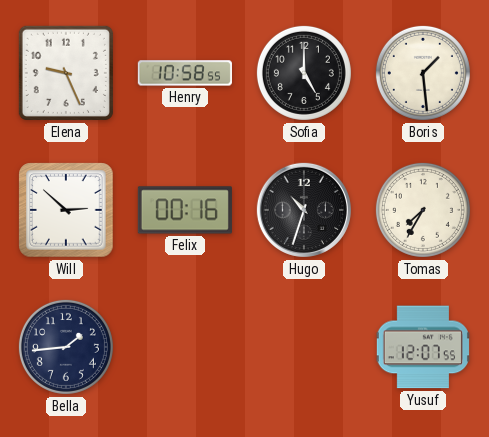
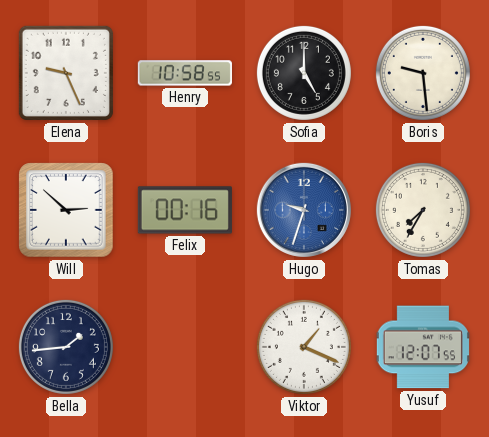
Boris: 1:29 -> 9:29
Hugo: 10:33 -> 9:33
Hugo dial: black -> blue
Viktor: none -> 1:19
